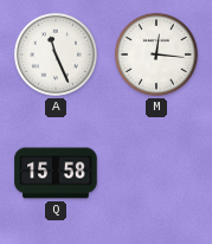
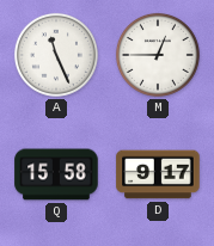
M: 12:16 -> 12:45
D: none -> 9:17
